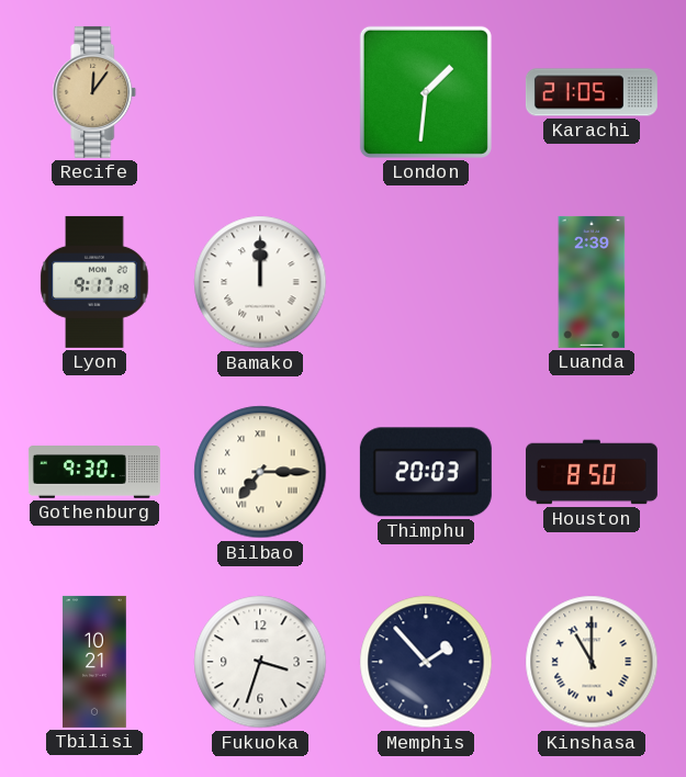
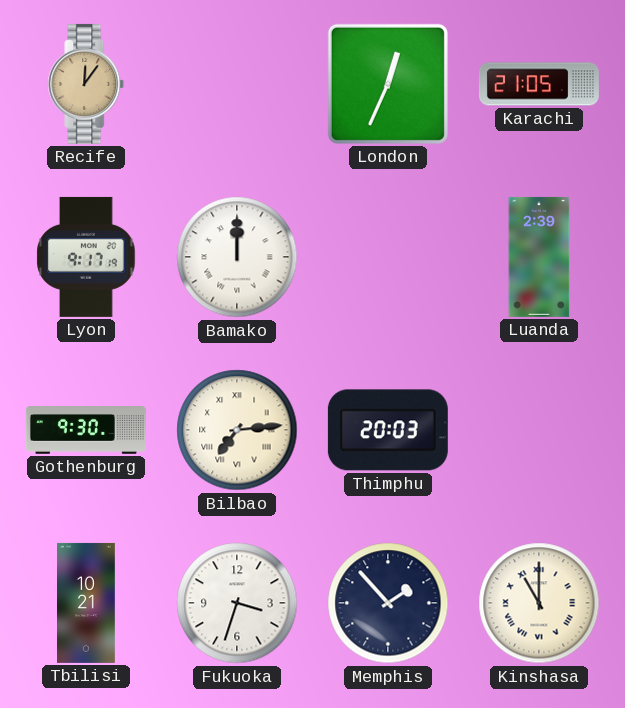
London: 1:31 -> 12:34
Bilbao: 7:15 -> 7:14
Houston: 8:50 -> none
